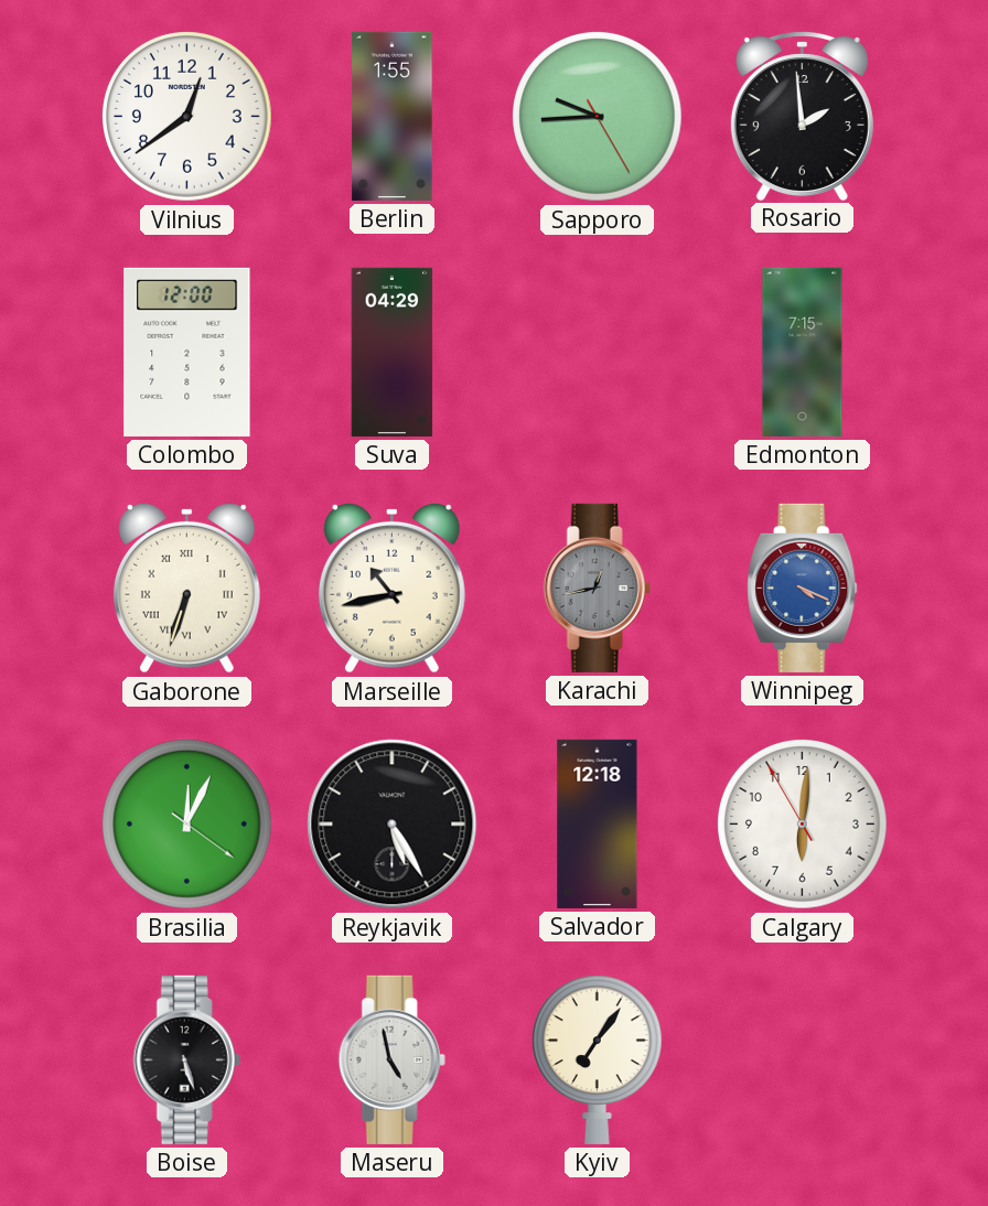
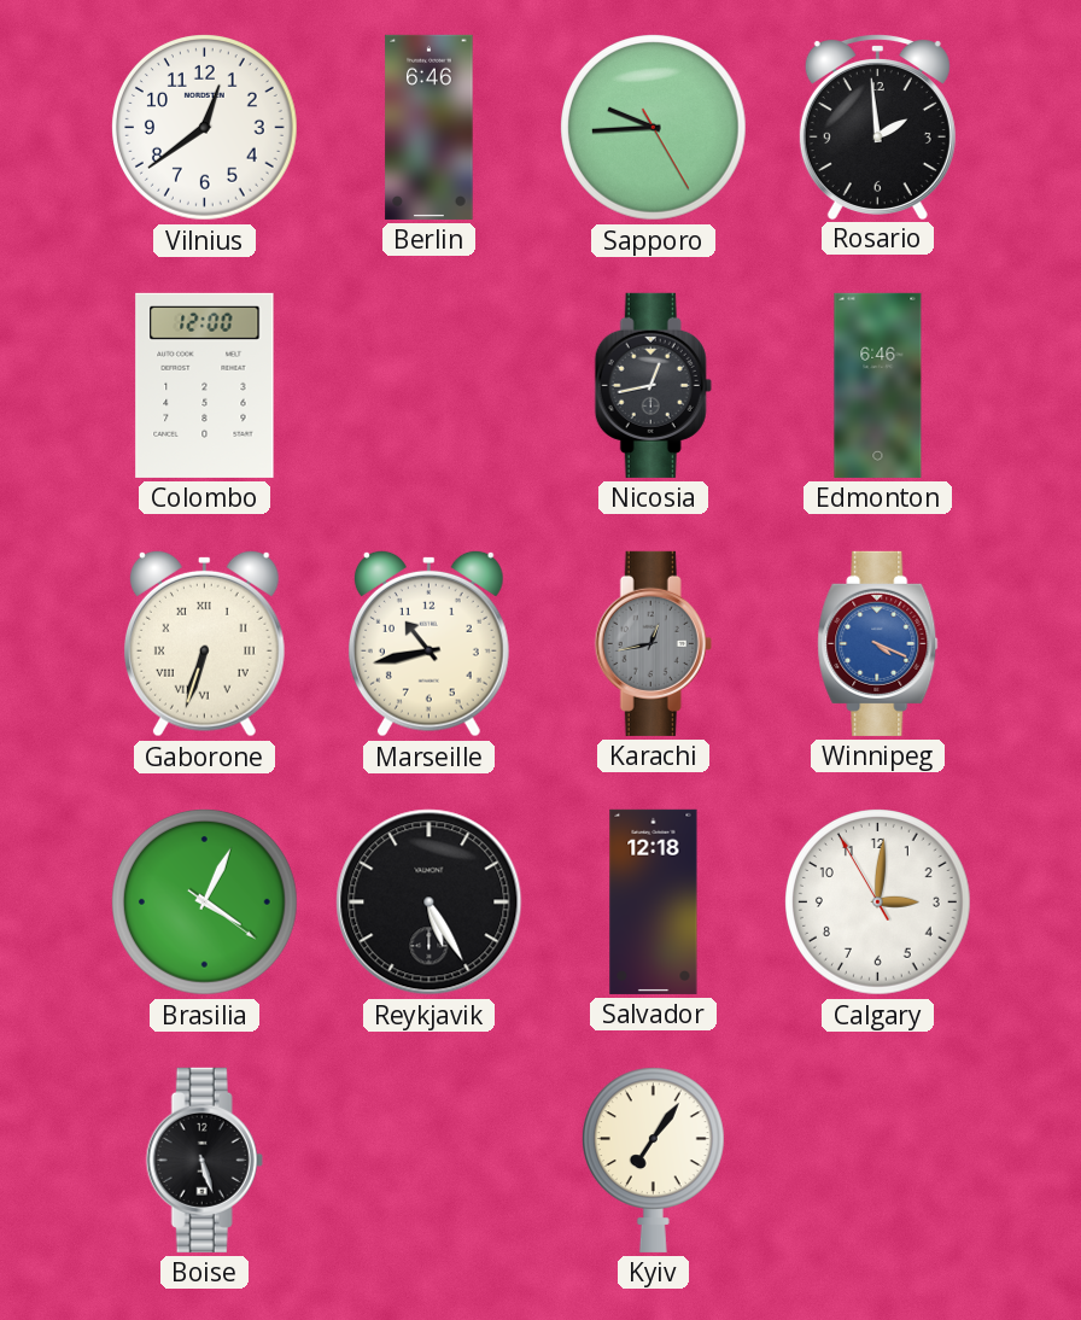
Berlin: 1:55 -> 6:46
Suva: 04:29 -> none
Nicosia: none -> 12:43
Edmonton: 7:15 -> 6:46
Brasilia: 12:04 -> 4:04
Calgary: 6:00 -> 3:00
Maseru: 4:58 -> none
